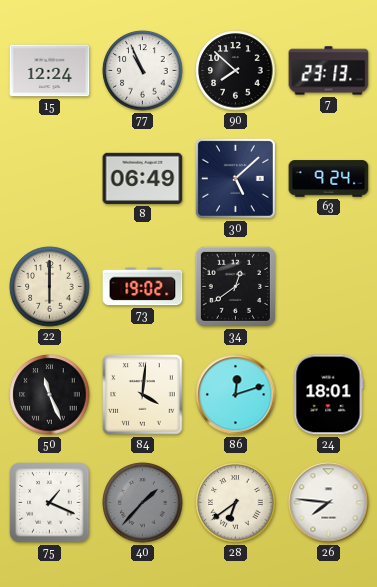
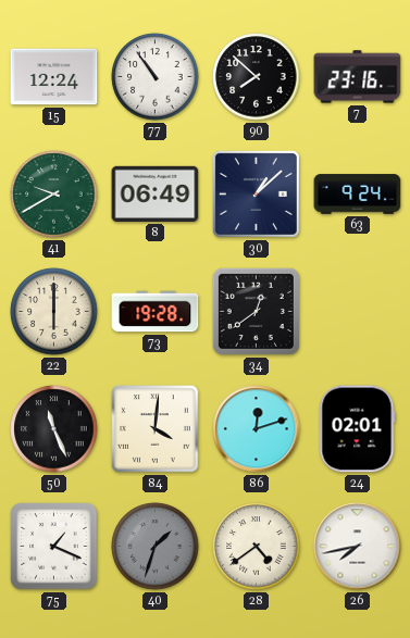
77: 10:56 -> 10:54
7: 23:13 -> 23:16
41: none -> 9:40
30: 5:08 -> 1:08
73: 19:02 -> 19:28
24: 18:01 -> 02:01
40: 1:37 -> 1:33
28: 6:39 -> 4:39
26: 7:46 -> 7:43
